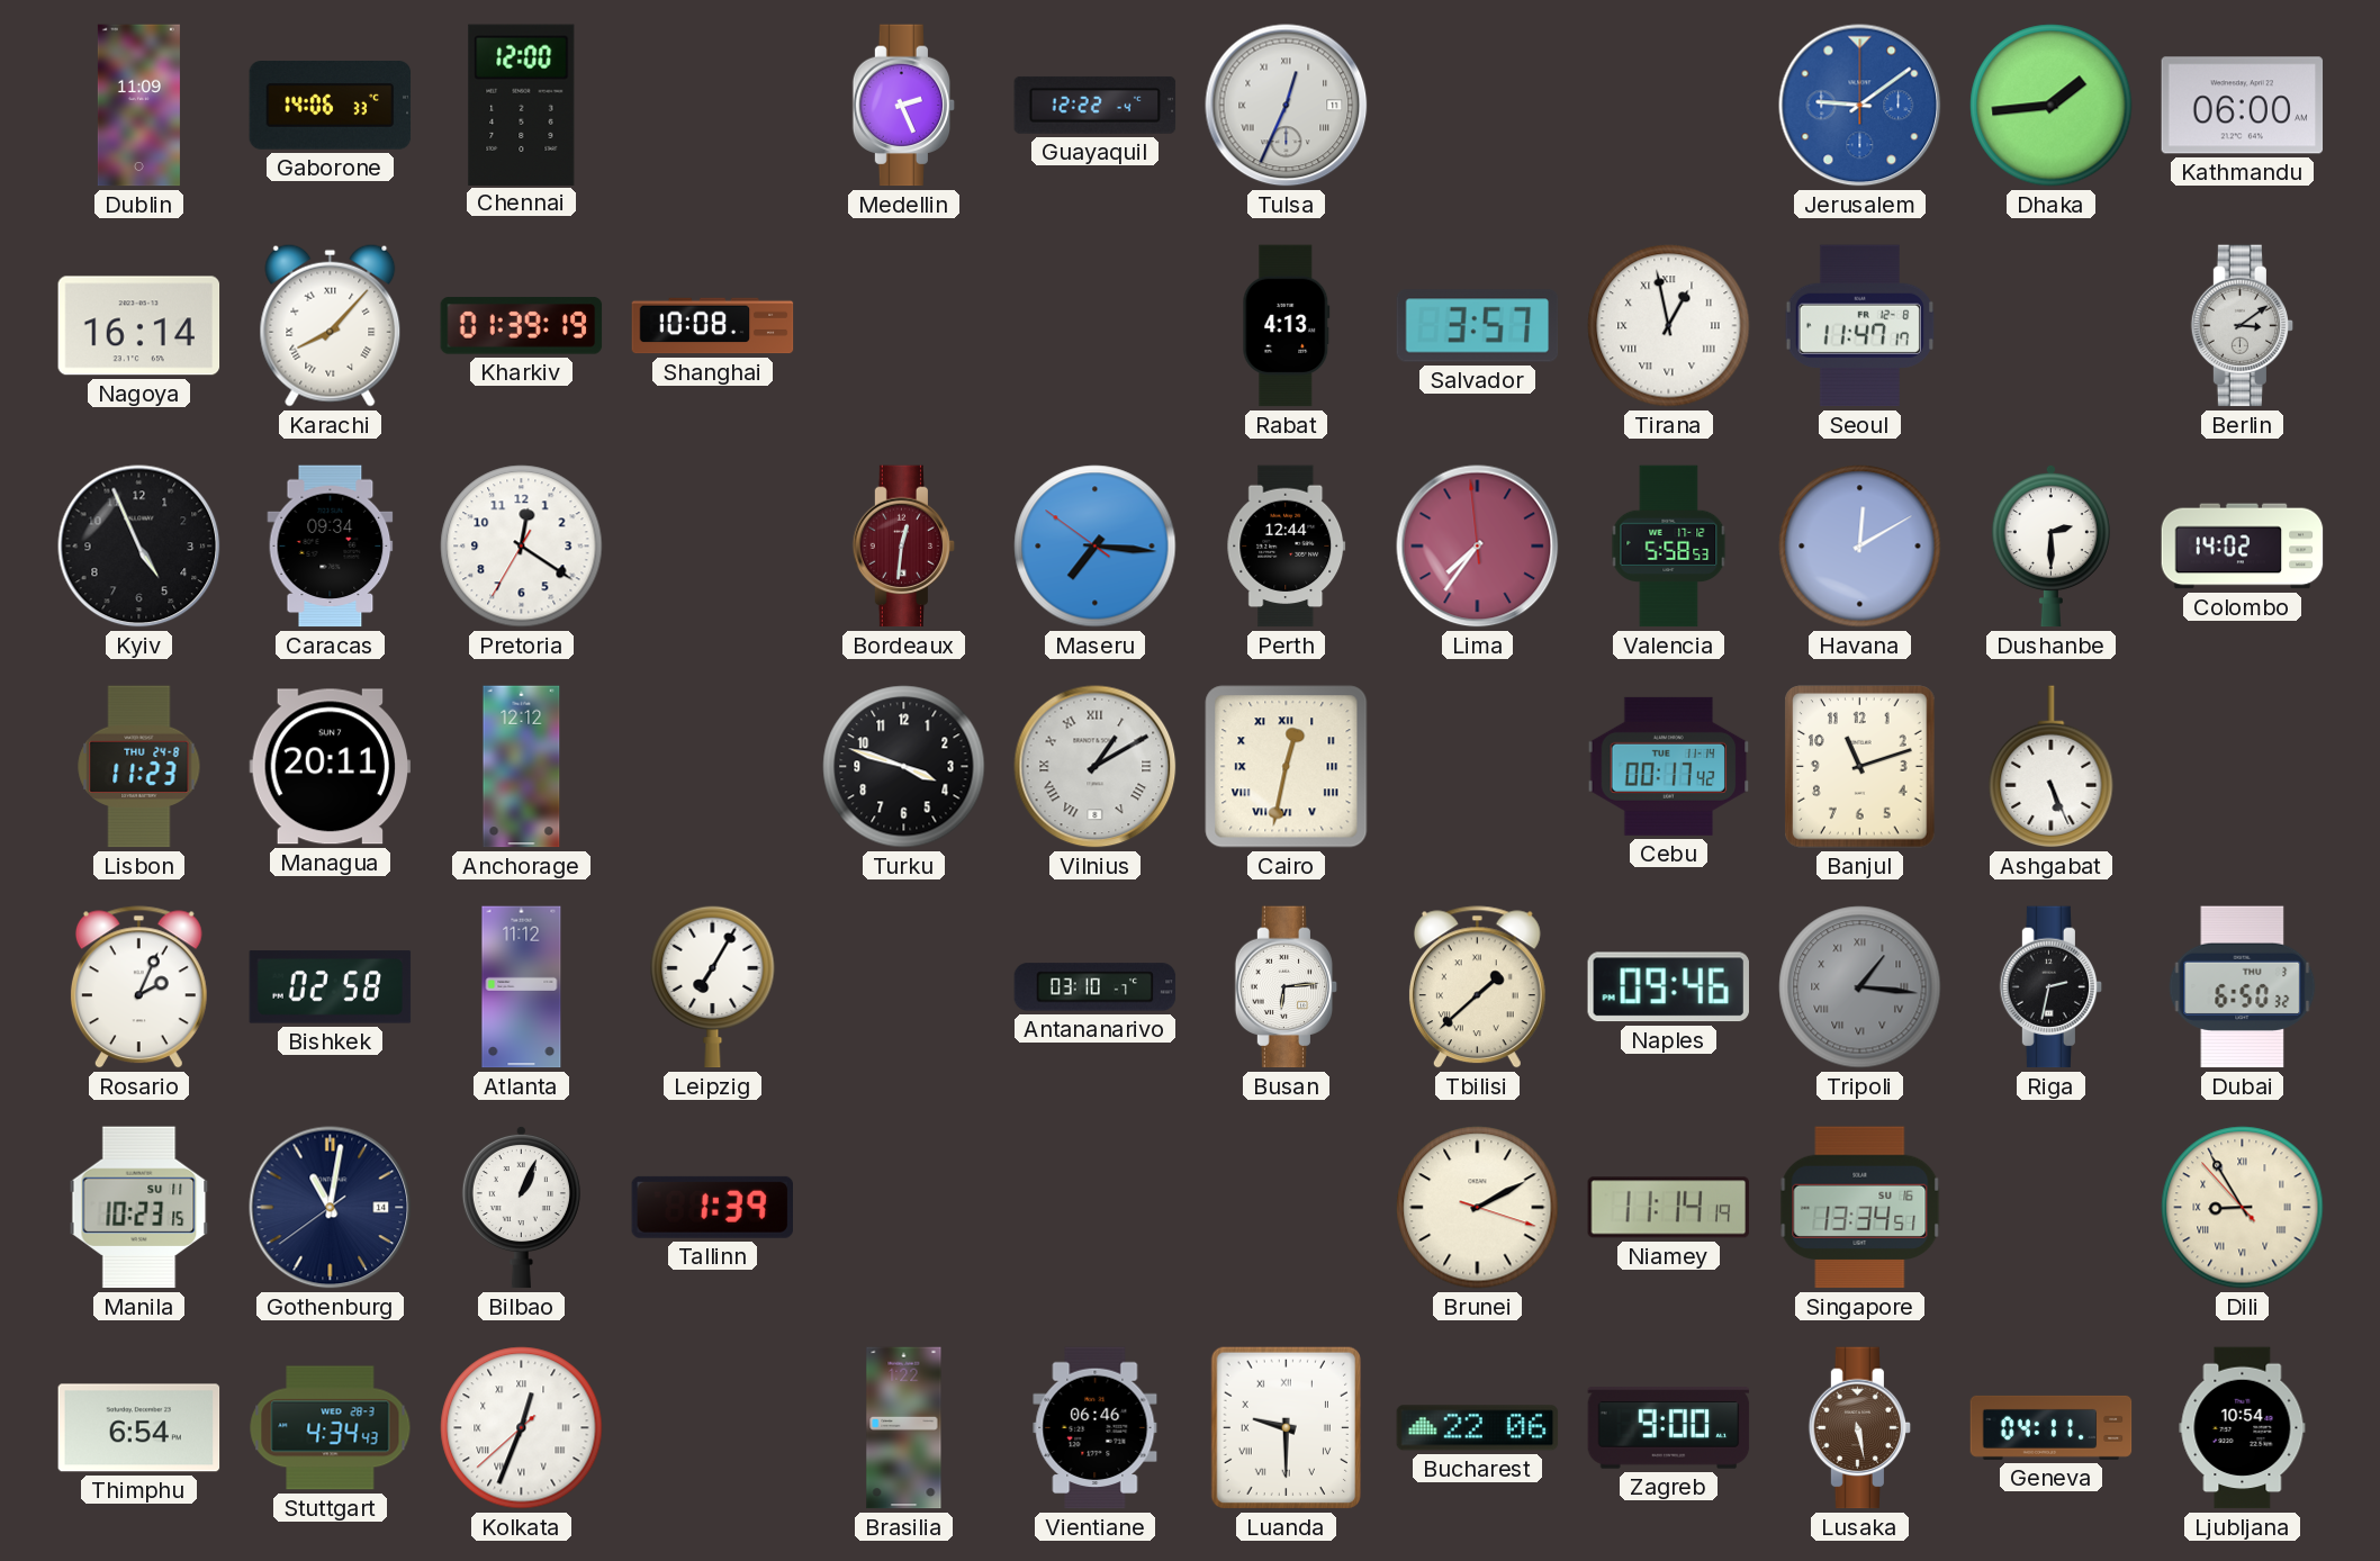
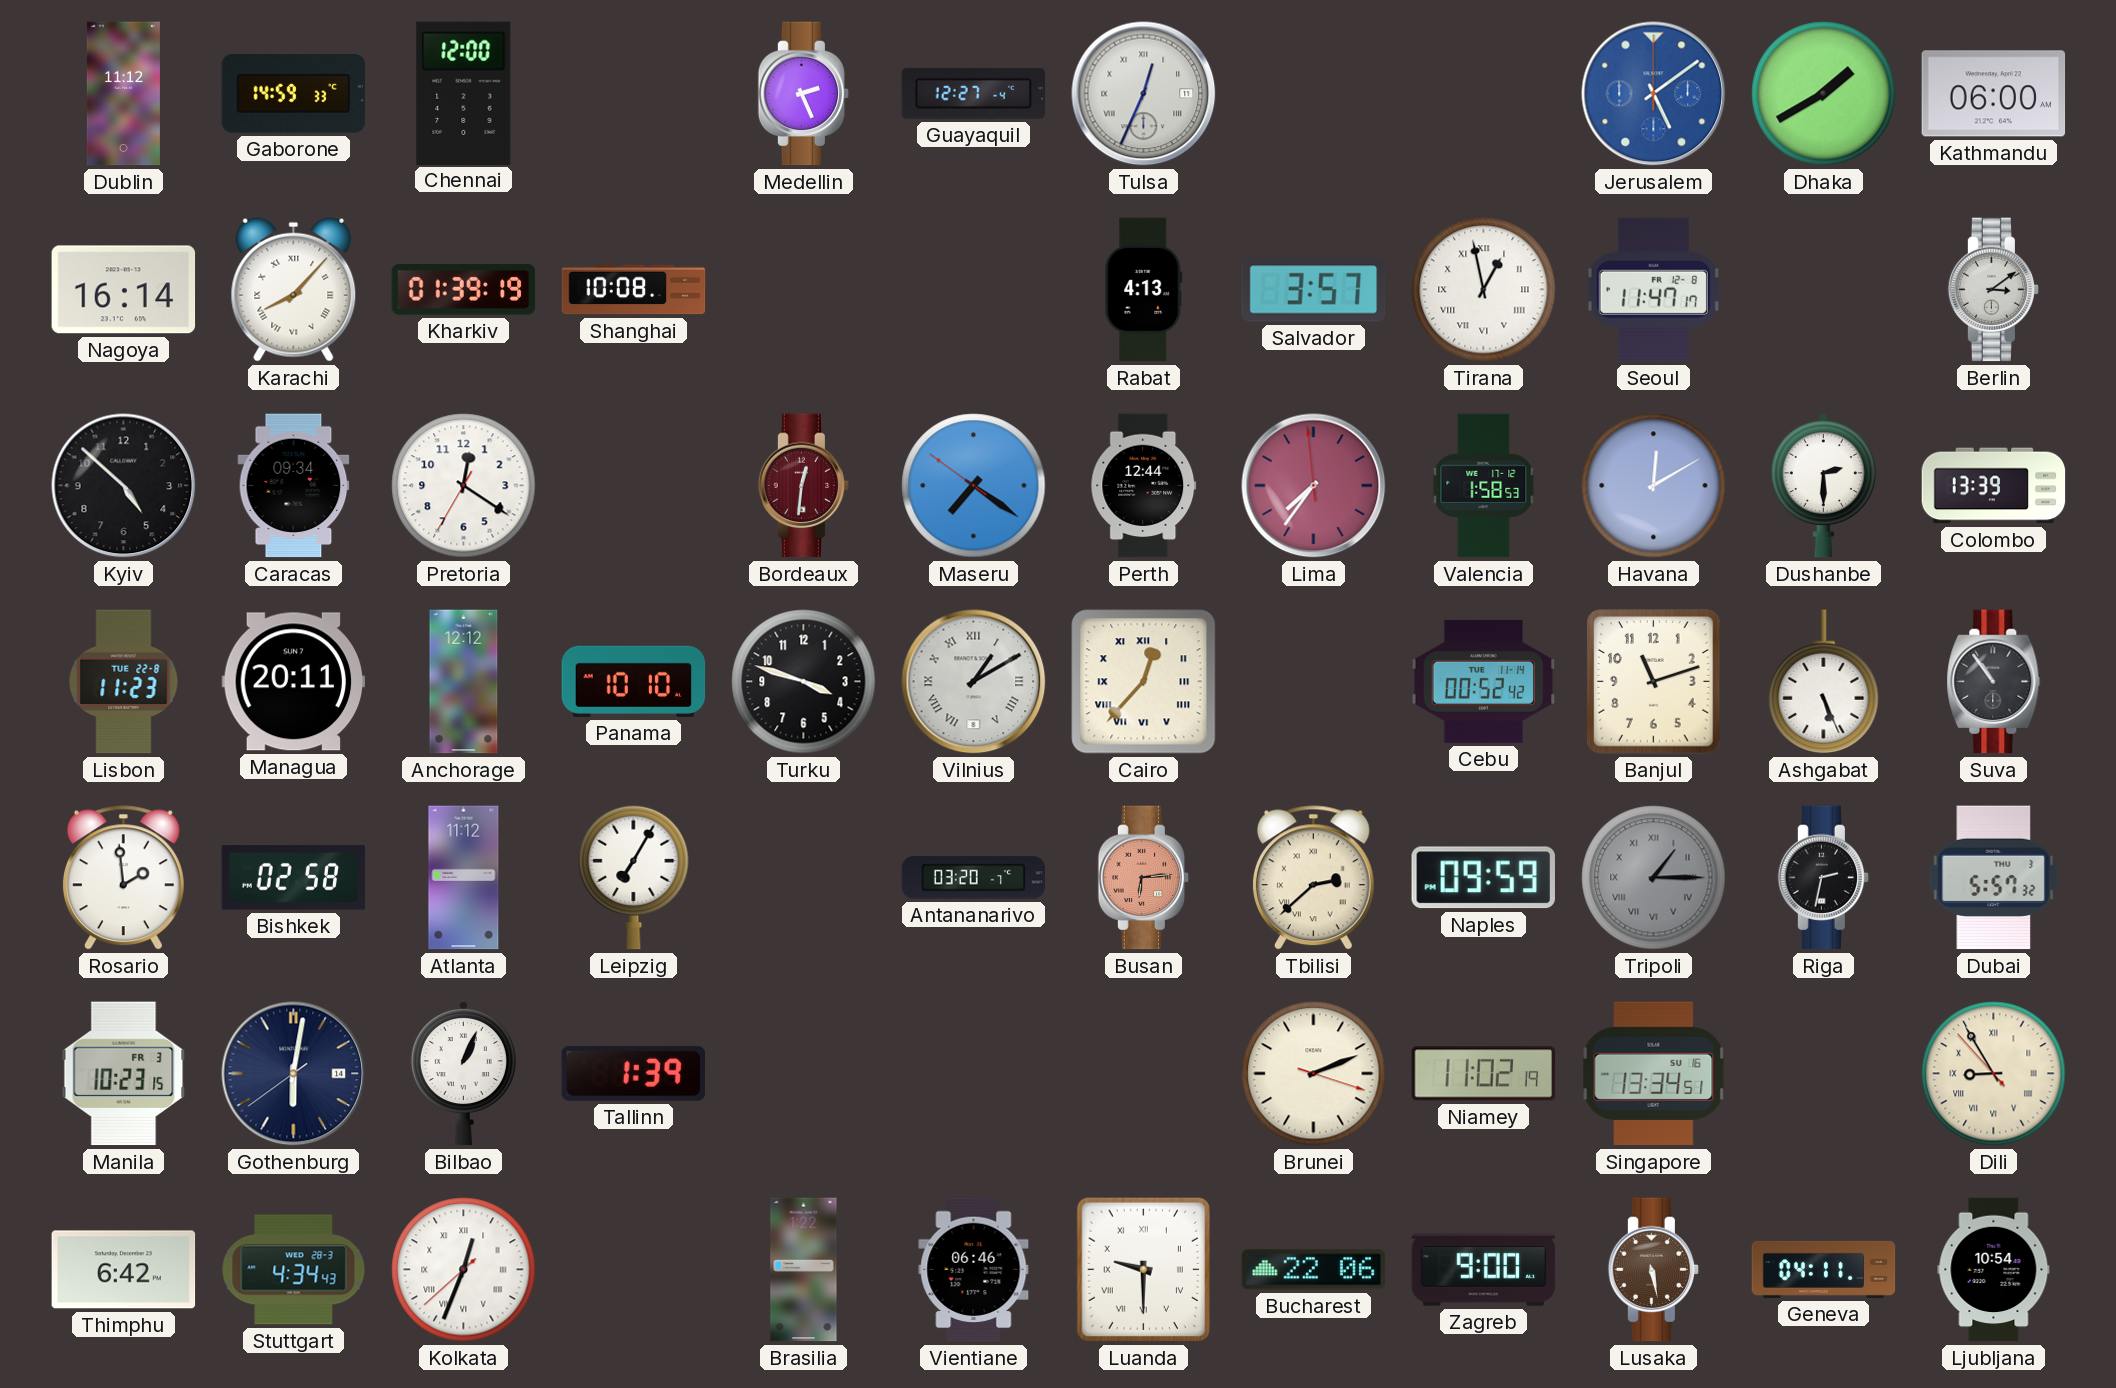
Dublin: 11:09 -> 11:12
Gaborone: 14:06 -> 14:59
Guayaquil: 12:22 -> 12:27
Jerusalem: 9:09 -> 5:09
Dhaka: 1:44 -> 1:40
Kyiv: 4:56 -> 4:52
Maseru: 7:15 -> 7:20
Valencia: 5:58 -> 1:58
Colombo: 14:02 -> 13:39
Lisbon date: THU 24-8 -> TUE 22-8
Panama: none -> 10:10
Cairo: 12:32 -> 12:37
Cebu: 00:17 -> 00:52
Suva: none -> 10:54
Rosario: 2:04 -> 1:59
Antananarivo: 03:10 -> 03:20
Busan dial: white -> salmon
Tbilisi: 1:38 -> 2:38
Naples: 09:46 -> 09:59
Tripoli: 1:16 -> 1:15
Dubai: 6:50 -> 5:57
Manila date: SU 11 -> FR 3
Gothenburg: 11:01 -> 6:01
Brunei: 2:10 -> 2:11
Niamey: 11:14 -> 11:02
Thimphu: 6:54 -> 6:42
